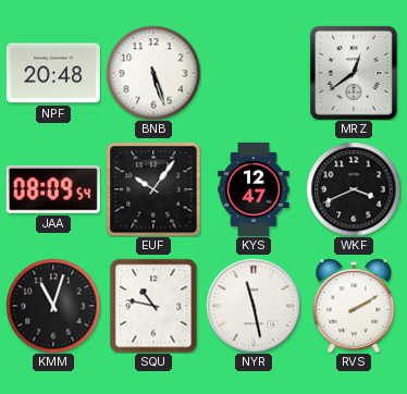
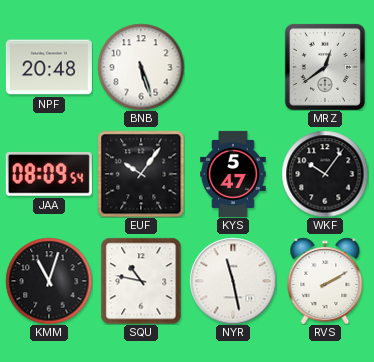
KYS: 12:47 -> 5:47
WKF: 3:41 -> 10:06
